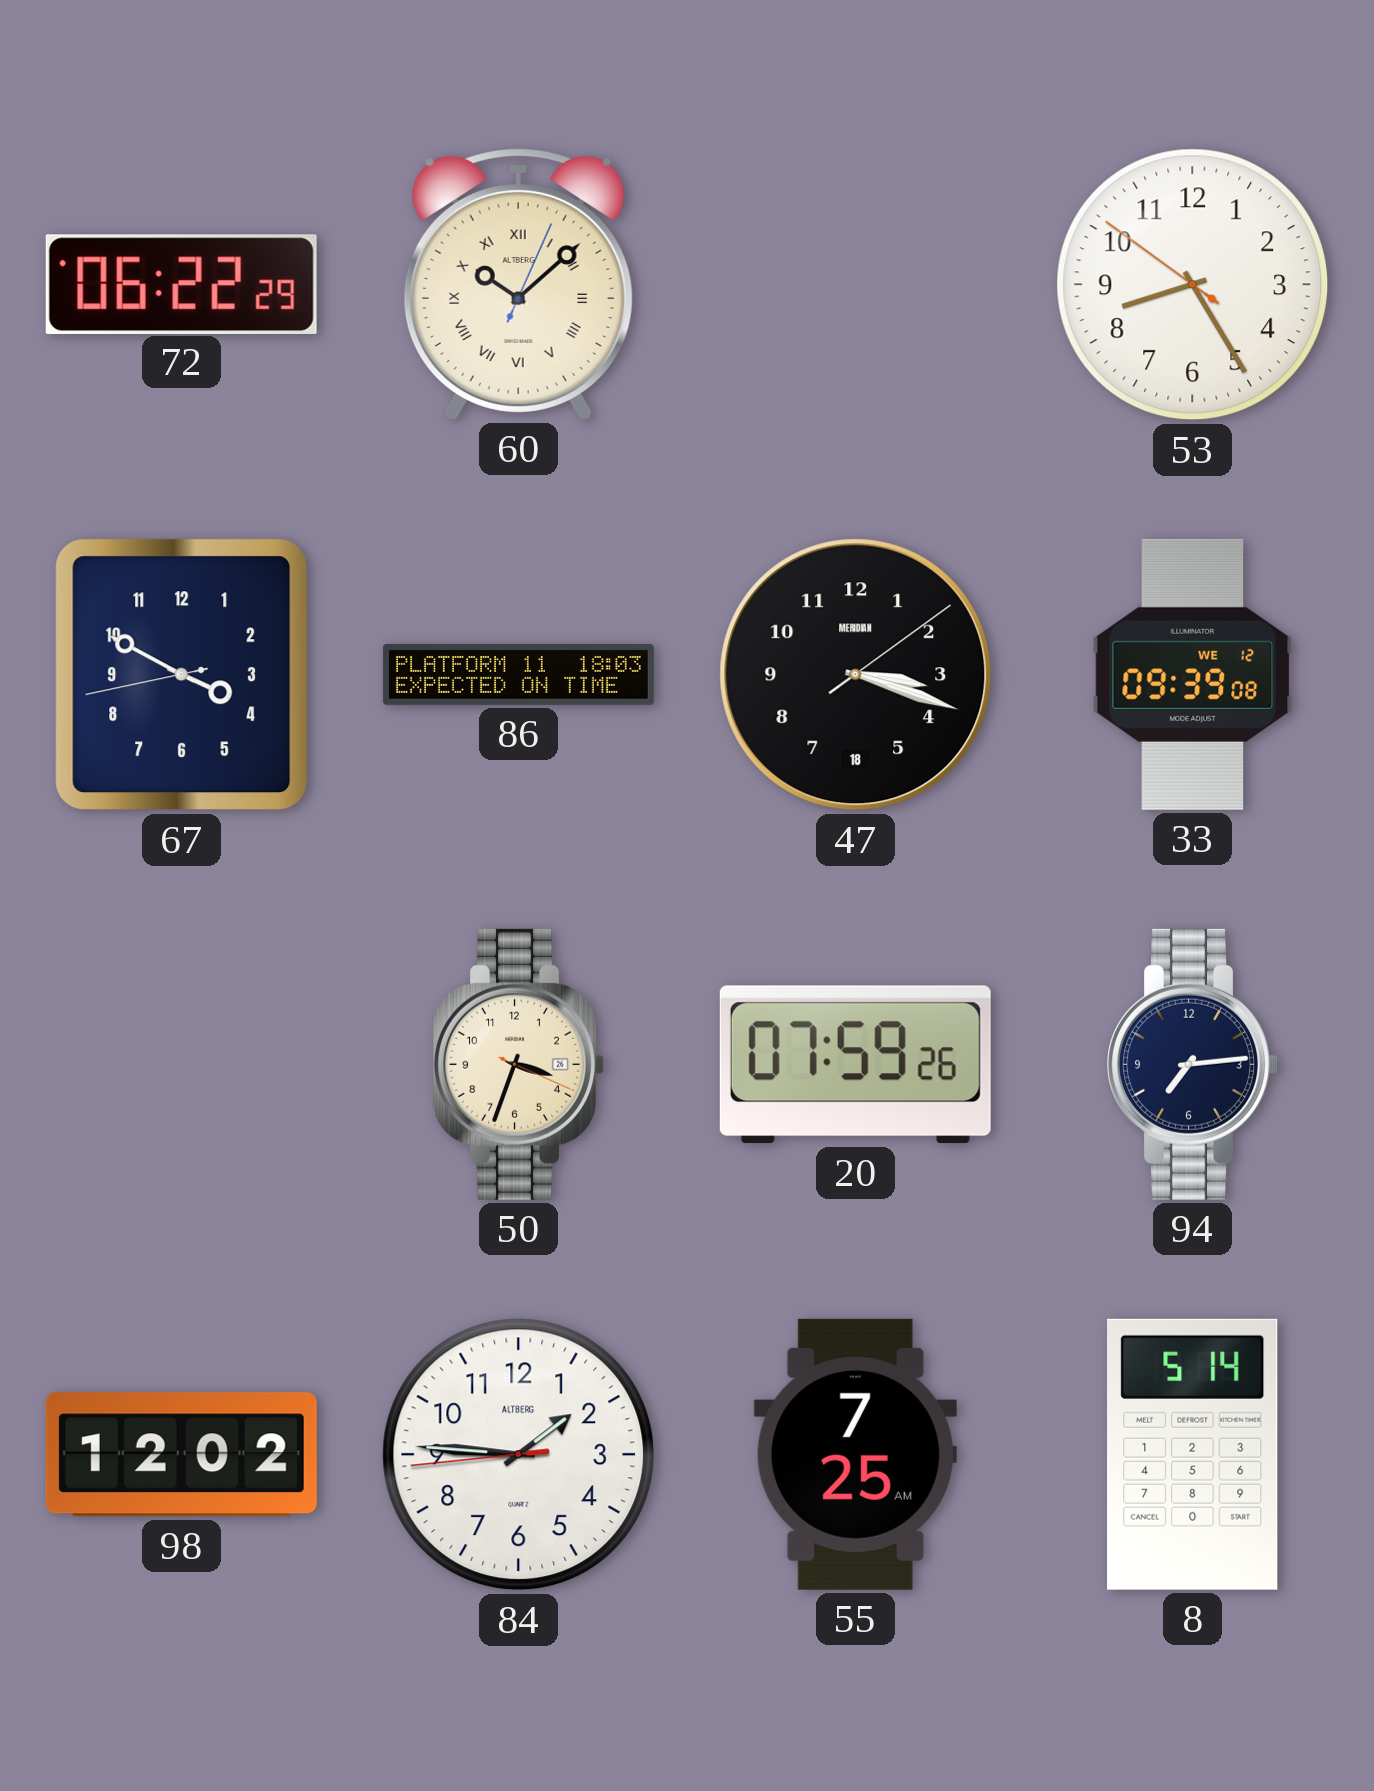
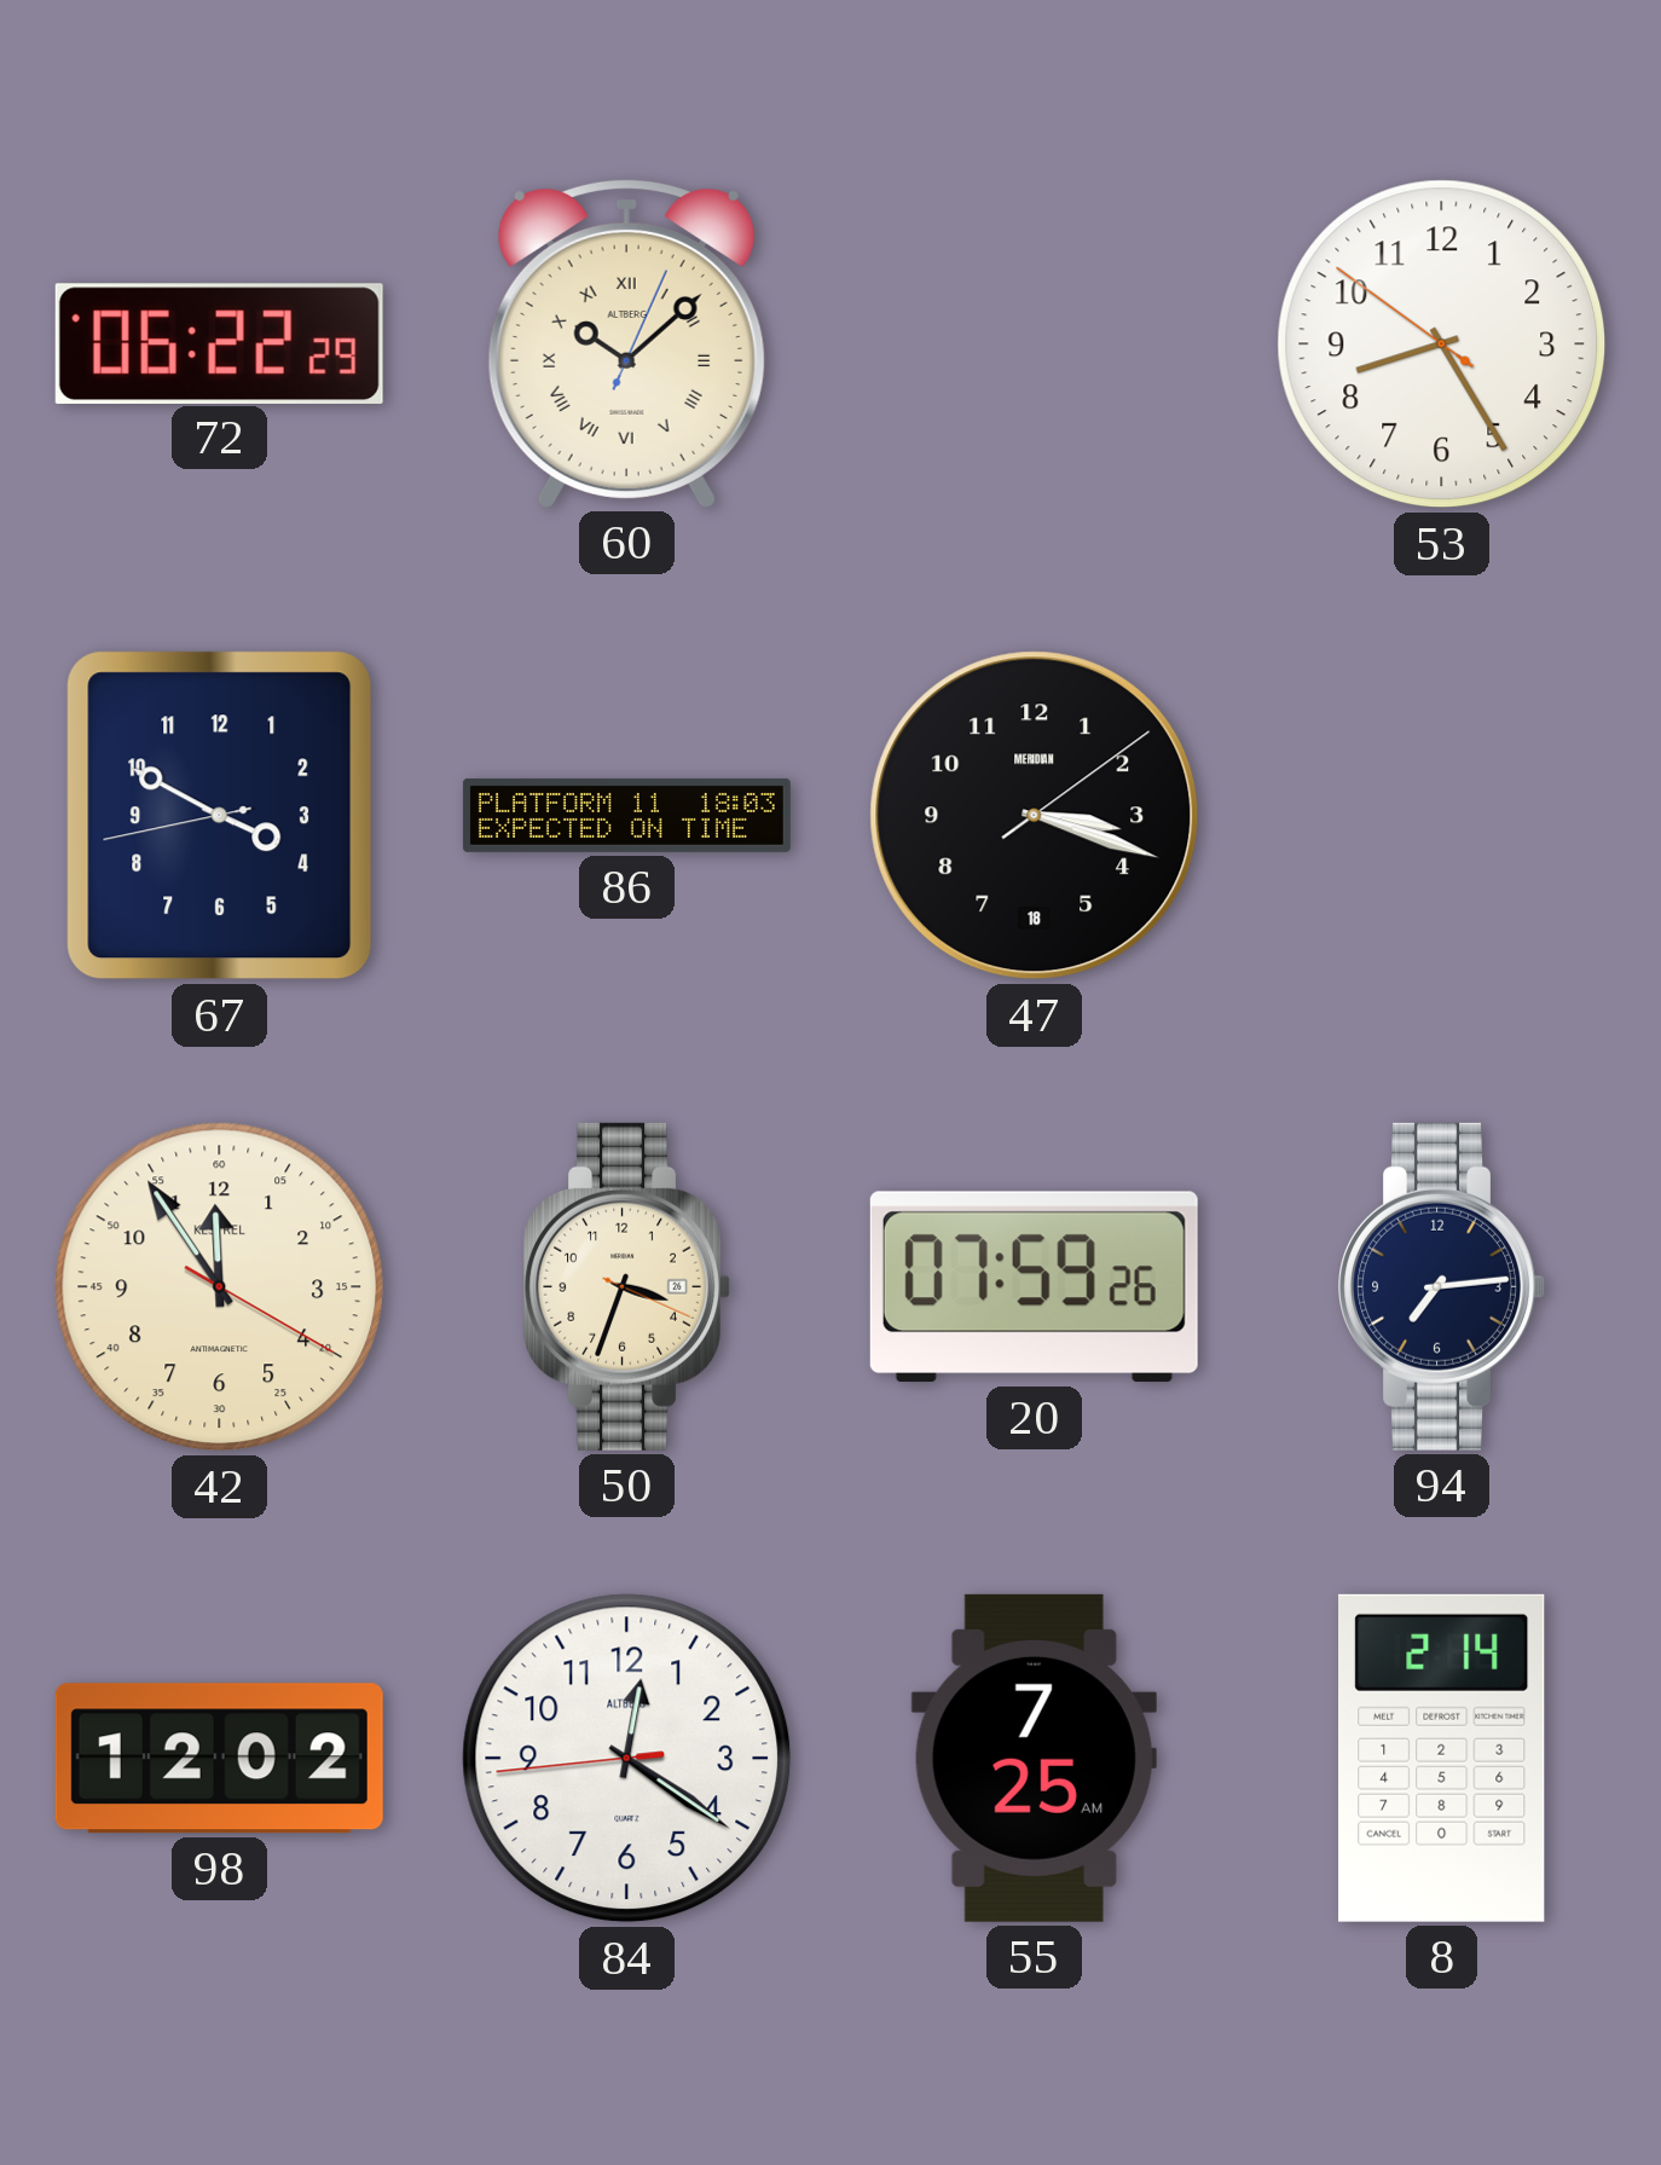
33: 09:39 -> none
42: none -> 11:54
84: 1:45 -> 12:20
8: 5:14 -> 2:14
